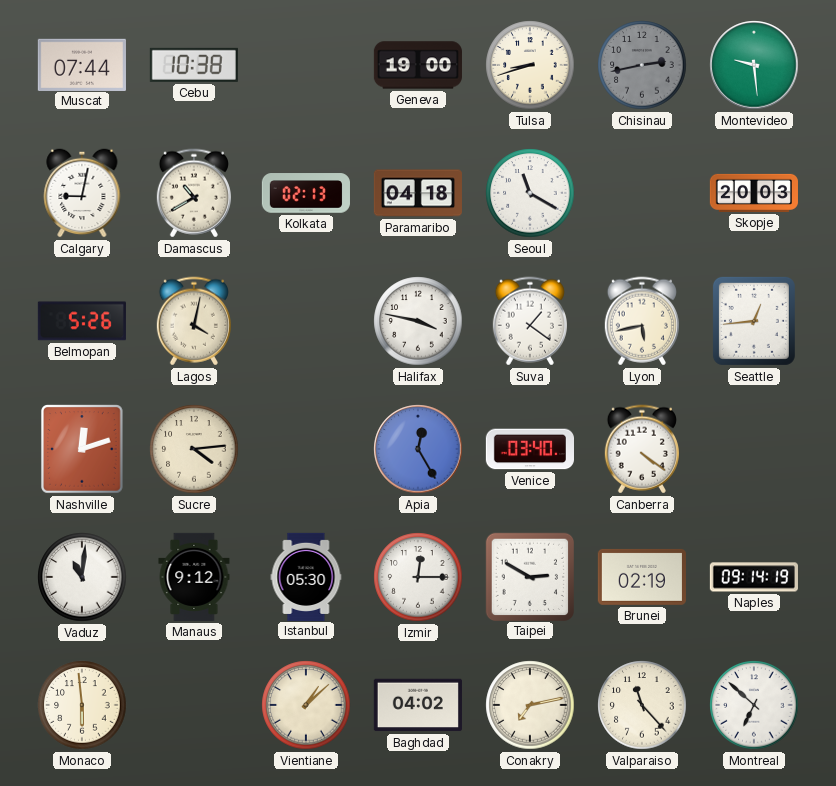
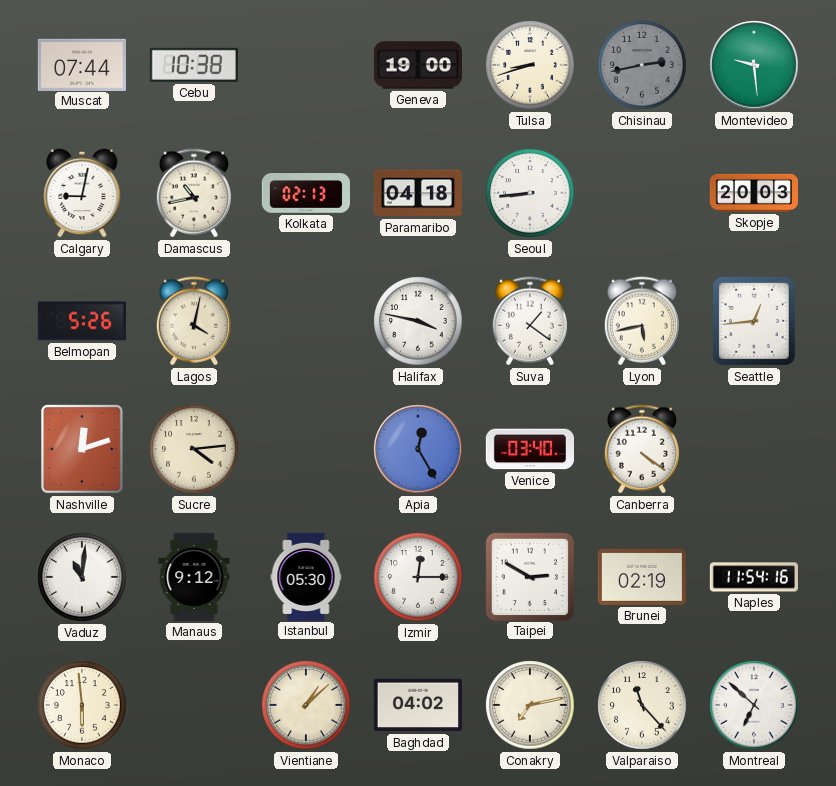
Damascus: 10:40 -> 10:43
Seoul: 11:20 -> 8:44
Naples: 09:14 -> 11:54
